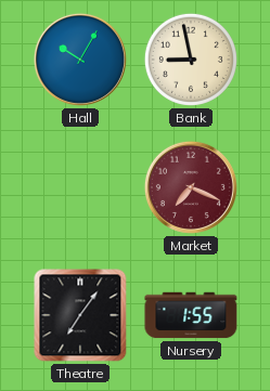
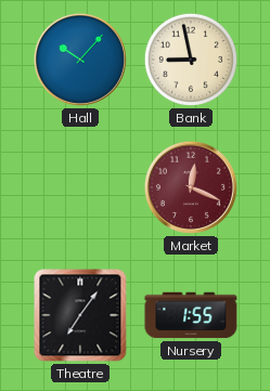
Hall: 10:05 -> 10:07
Market: 7:19 -> 12:19
